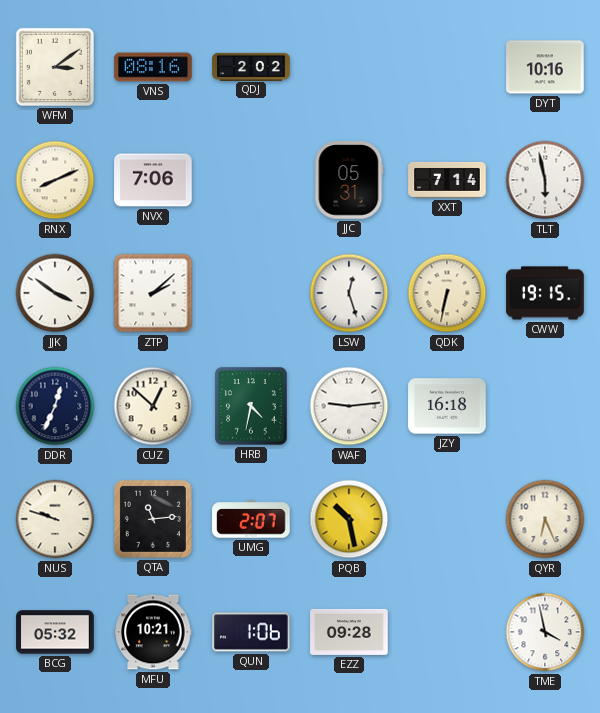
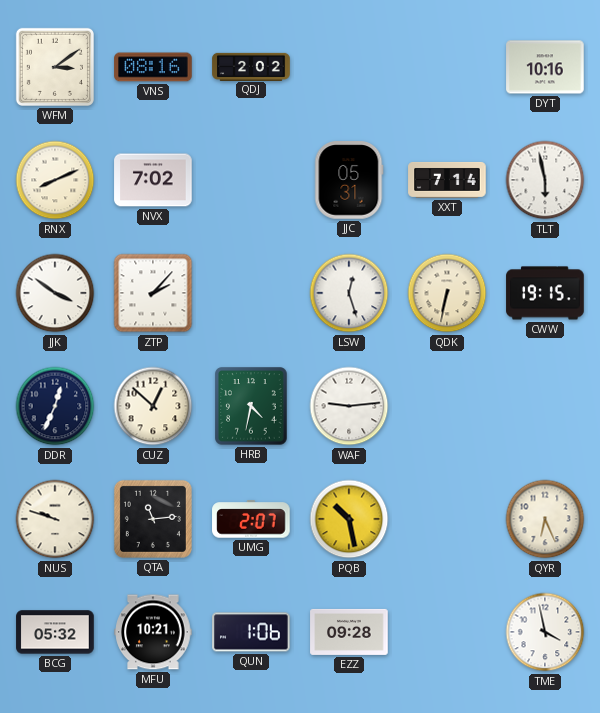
NVX: 7:06 -> 7:02
ZTP: 2:08 -> 2:07
JZY: 16:18 -> none
